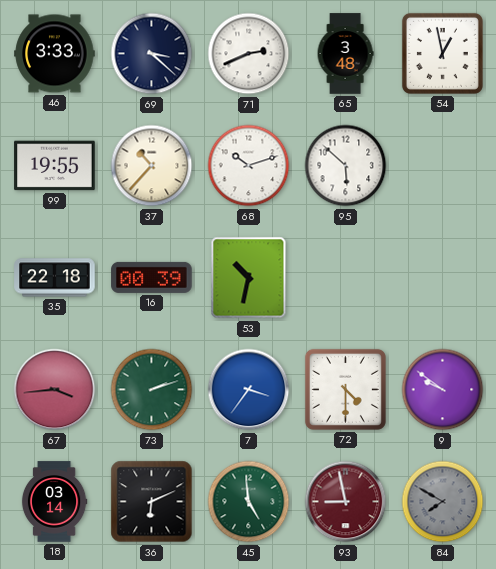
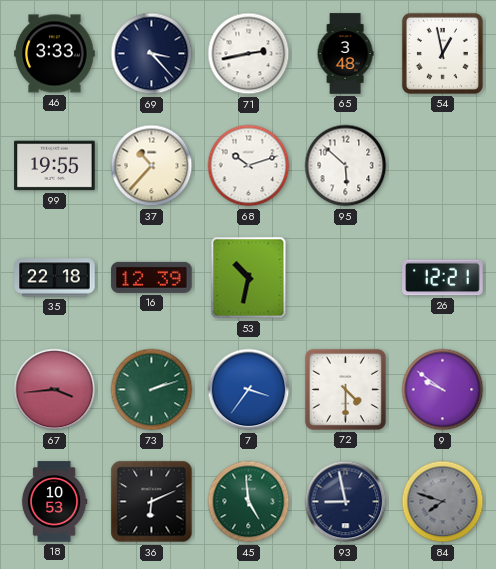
69: 3:22 -> 3:23
71: 2:41 -> 2:43
16: 00:39 -> 12:39
26: none -> 12:21
18: 03:14 -> 10:53
93 dial: burgundy -> navy
84: 7:50 -> 7:48
